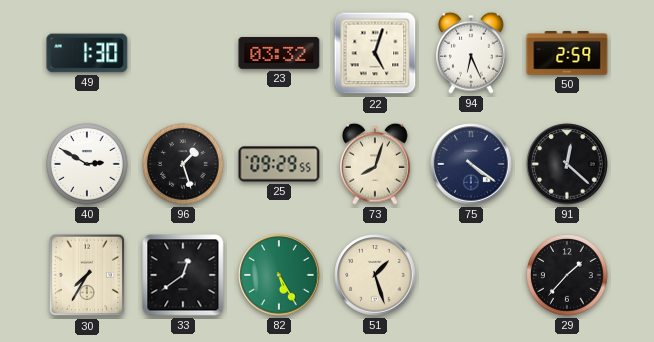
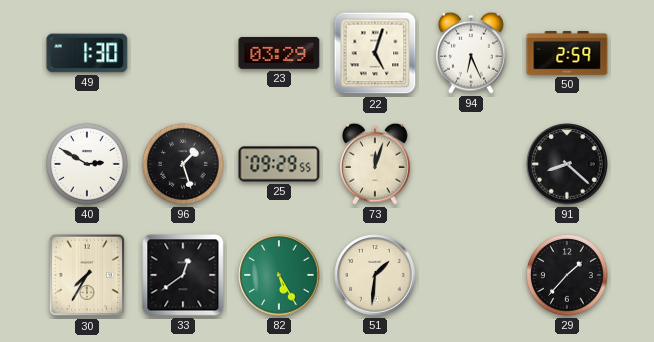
23: 03:32 -> 03:29
73: 8:03 -> 12:03
75: 4:21 -> none
91: 12:22 -> 8:22
51: 1:27 -> 1:31
